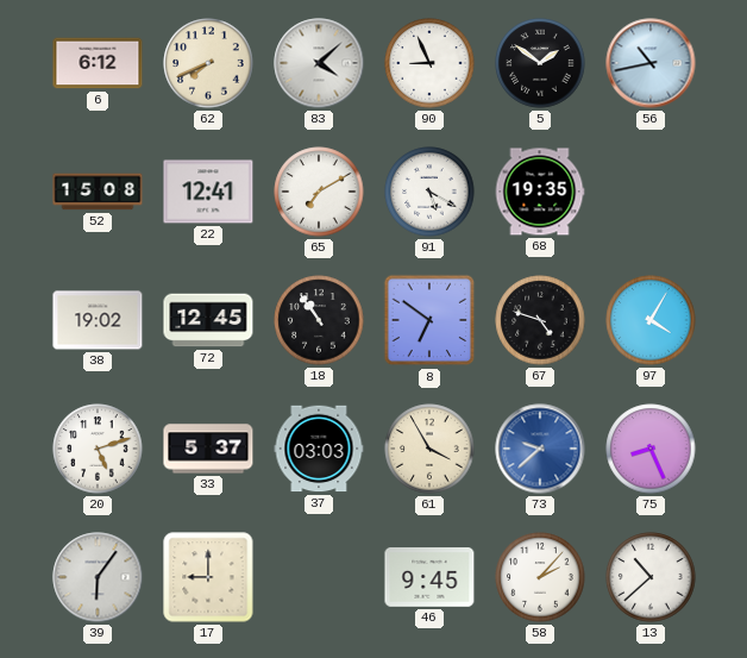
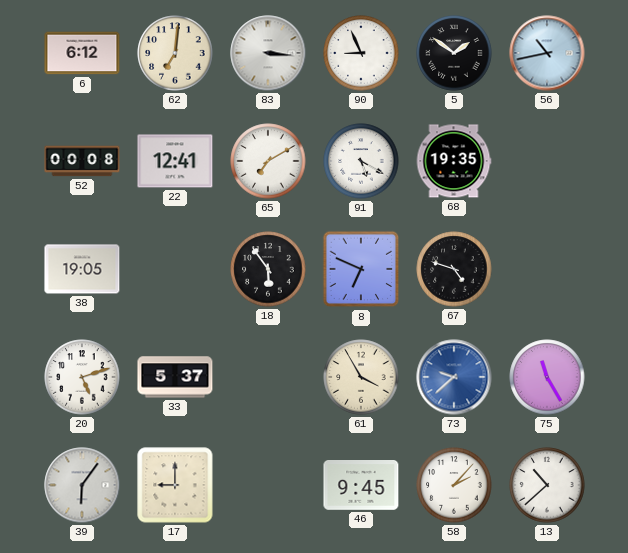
62: 7:41 -> 7:01
83: 4:08 -> 3:16
52: 15:08 -> 00:08
38: 19:02 -> 19:05
72: 12:45 -> none
18: 10:54 -> 5:54
8: 6:51 -> 6:49
97: 4:05 -> none
37: 03:03 -> none
75: 8:26 -> 11:25
